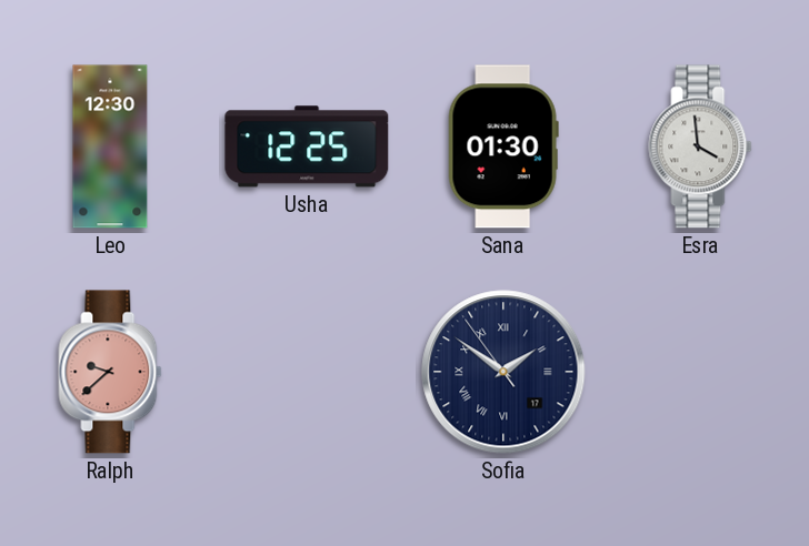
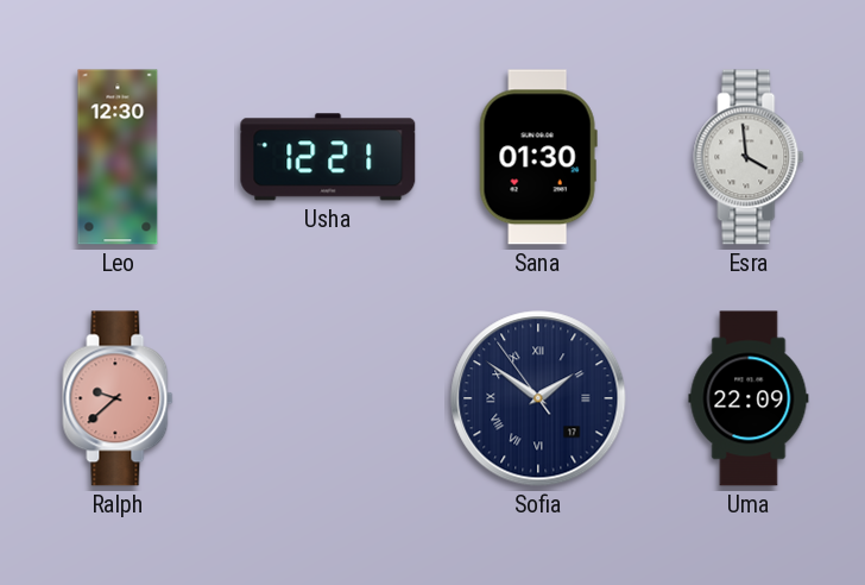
Usha: 12:25 -> 12:21
Uma: none -> 22:09
